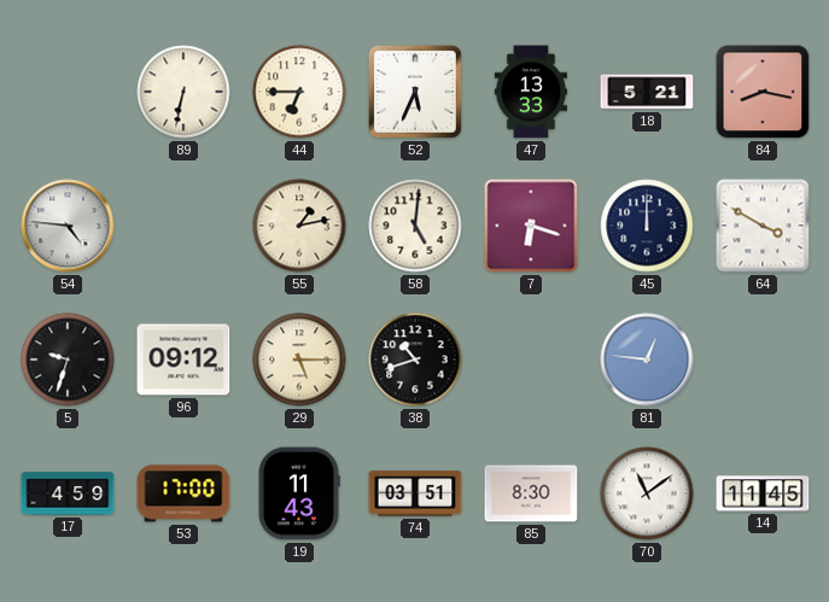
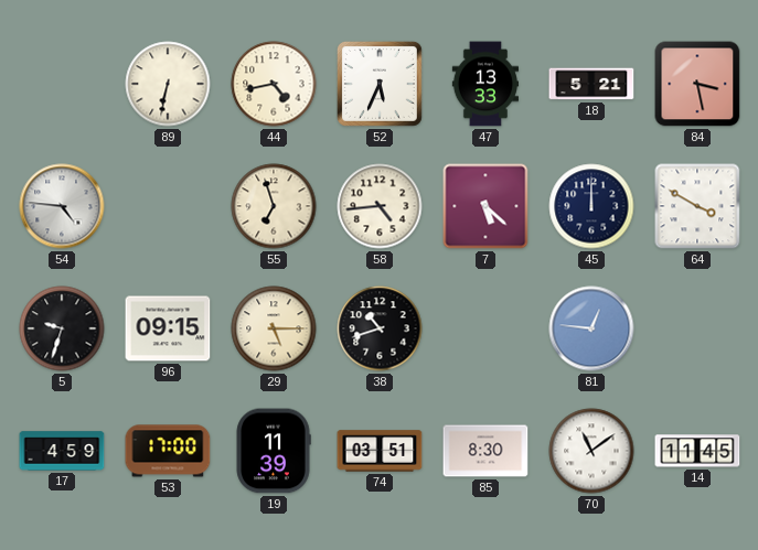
44: 6:45 -> 4:43
84: 8:17 -> 3:28
55: 1:13 -> 6:57
58: 5:01 -> 4:44
7: 6:18 -> 5:22
96: 09:12 -> 09:15
19: 11:43 -> 11:39
